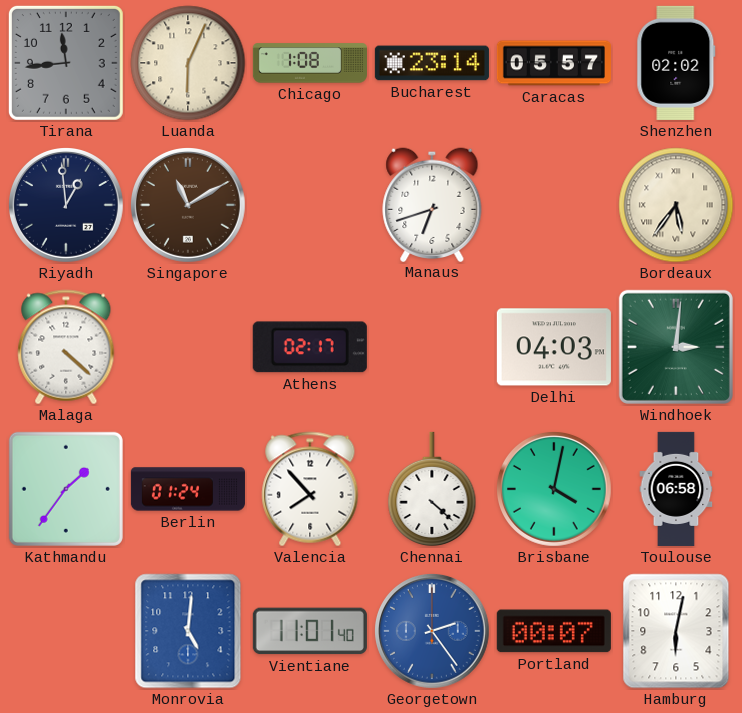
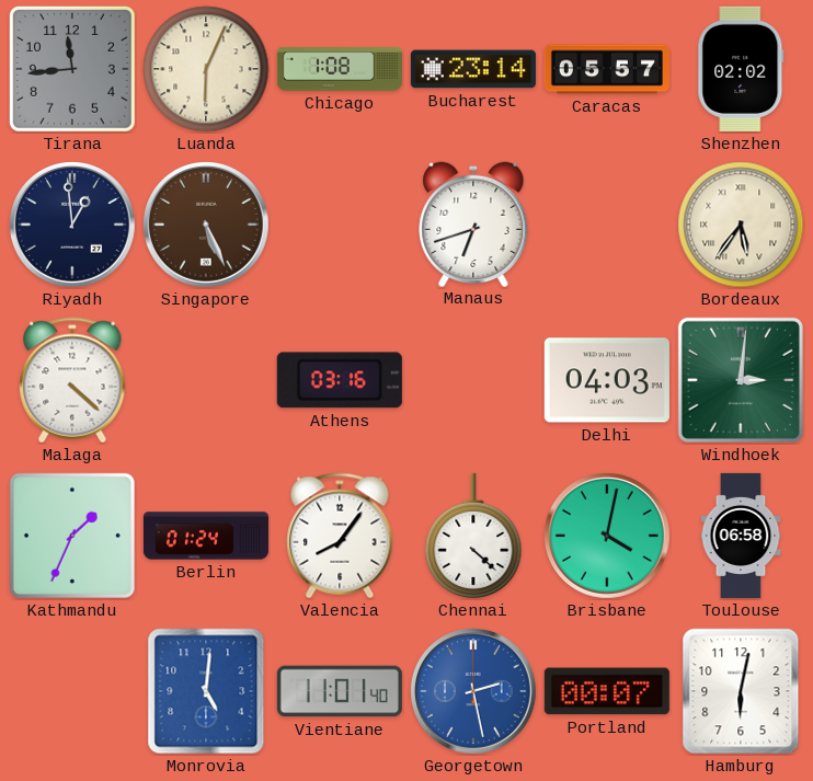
Singapore: 11:10 -> 5:26
Athens: 02:17 -> 03:16
Kathmandu: 1:36 -> 1:34
Valencia: 7:53 -> 8:06
Georgetown: 2:24 -> 2:28
